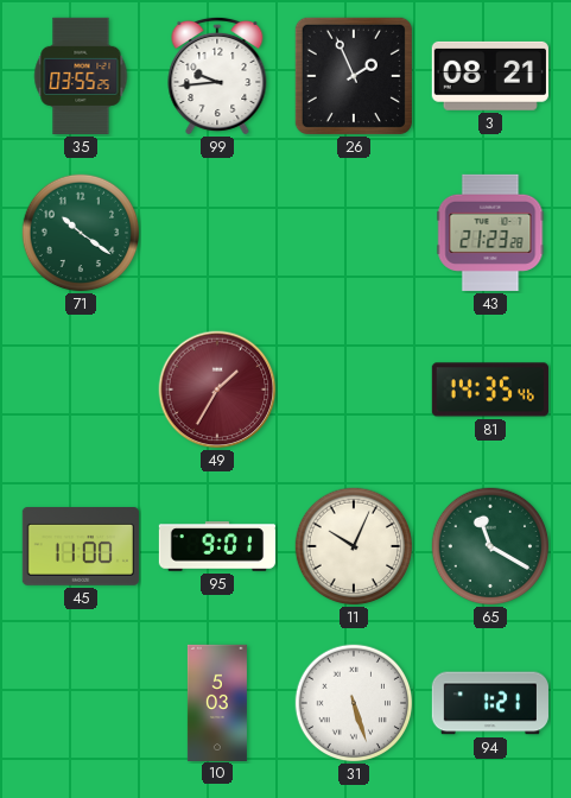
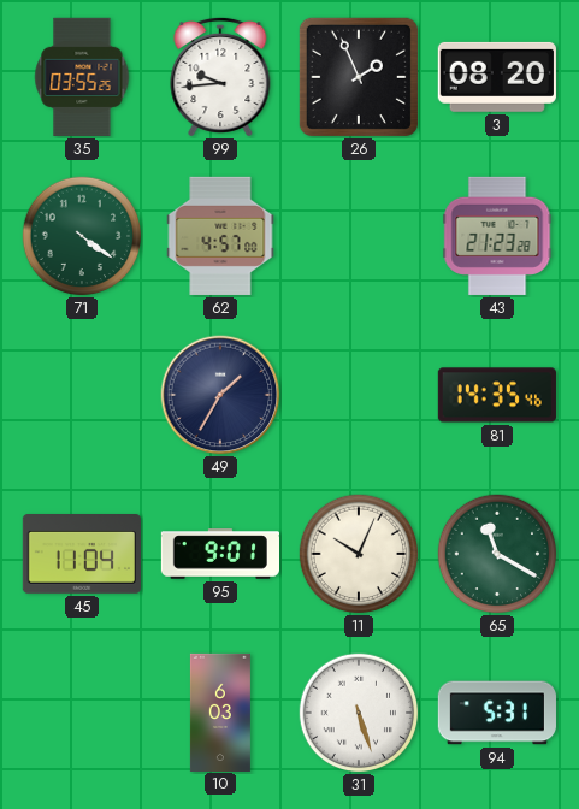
3: 08:21 -> 08:20
71: 10:21 -> 4:21
62: none -> 4:57
49 dial: burgundy -> navy
45: 11:00 -> 11:04
10: 5:03 -> 6:03
94: 1:21 -> 5:31
